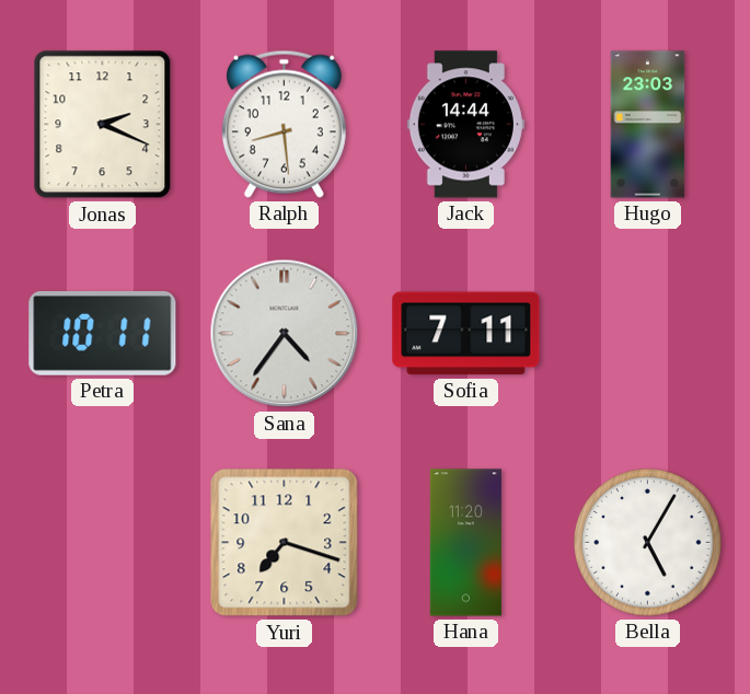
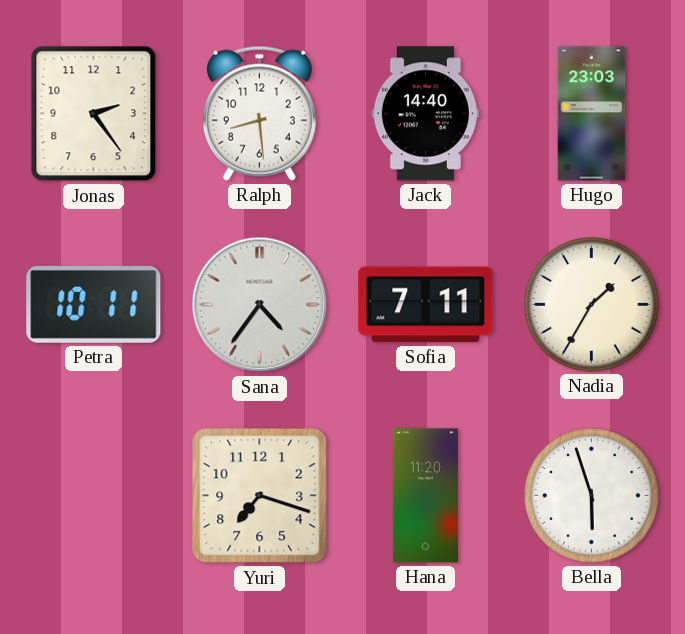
Jonas: 2:19 -> 2:24
Jack: 14:44 -> 14:40
Nadia: none -> 1:35
Bella: 5:05 -> 5:57
